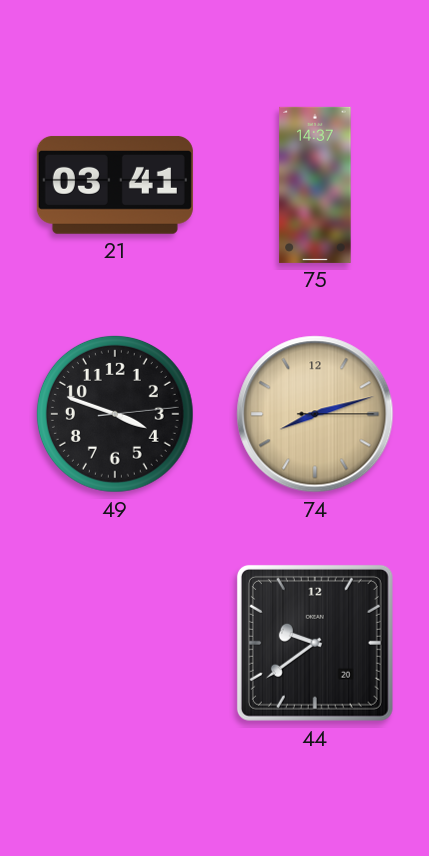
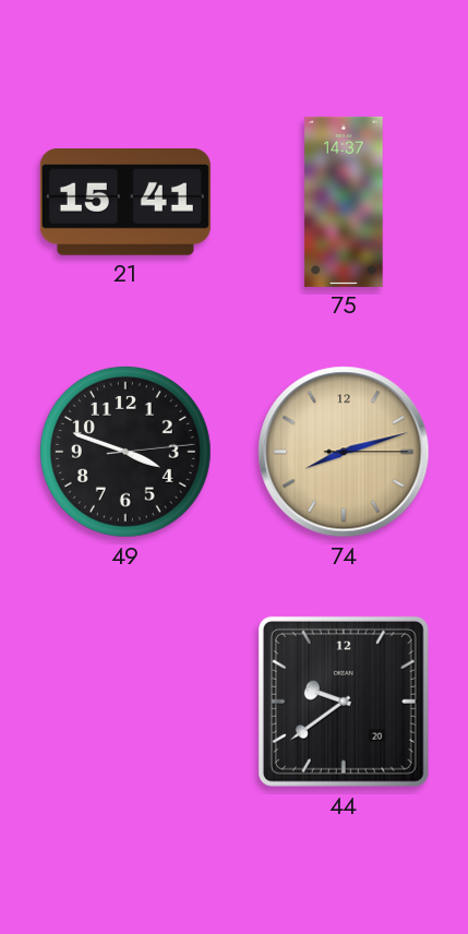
21: 03:41 -> 15:41
